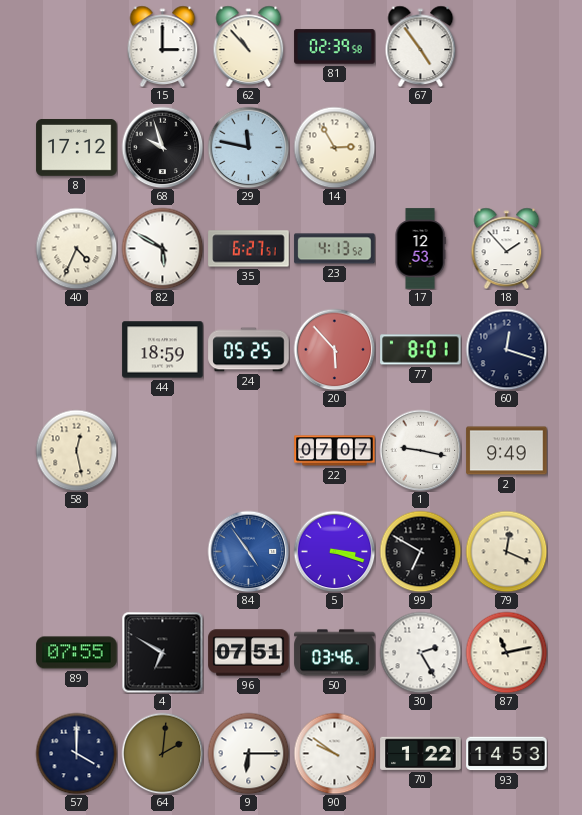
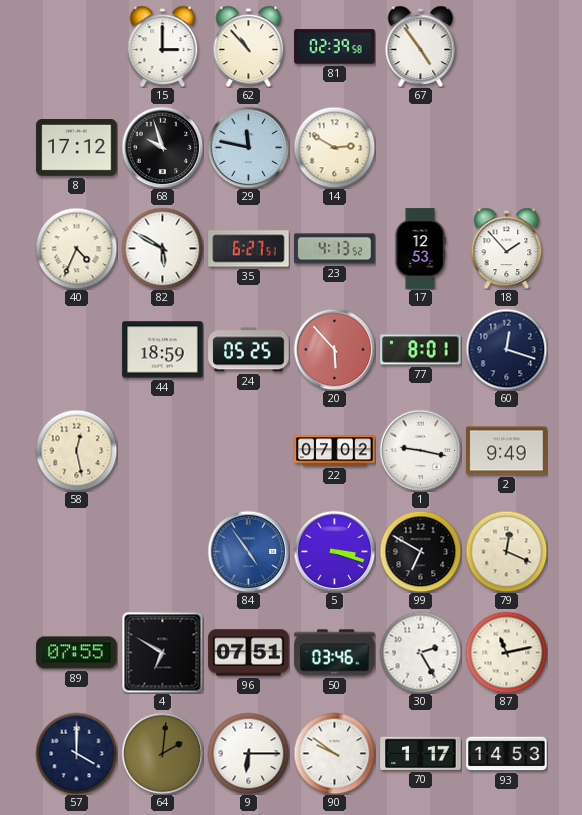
14: 2:55 -> 2:50
22: 07:07 -> 07:02
70: 1:22 -> 1:17
